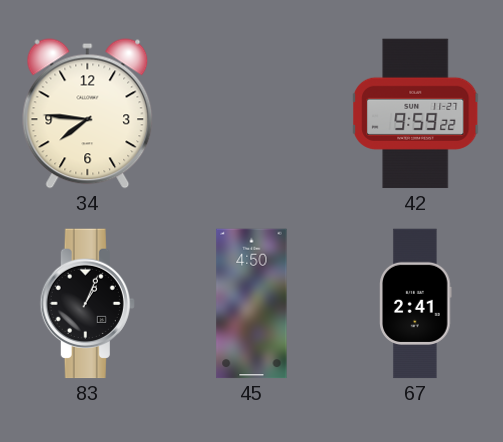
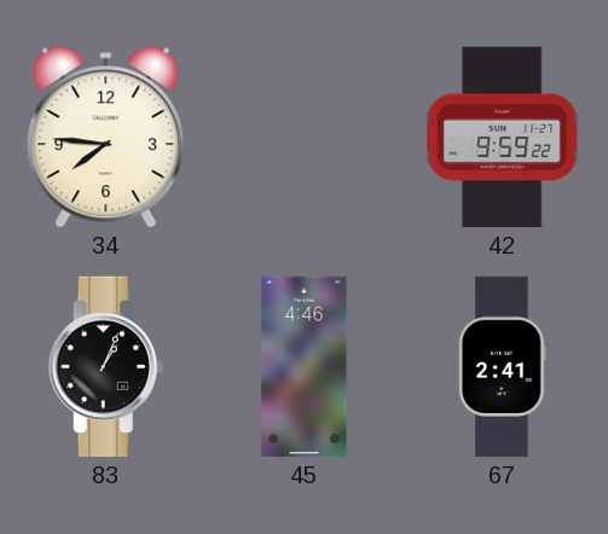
45: 4:50 -> 4:46
